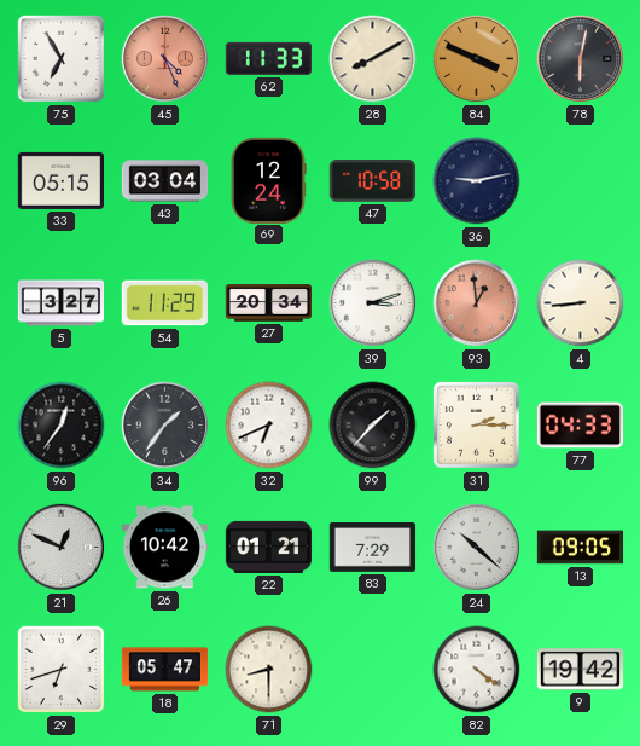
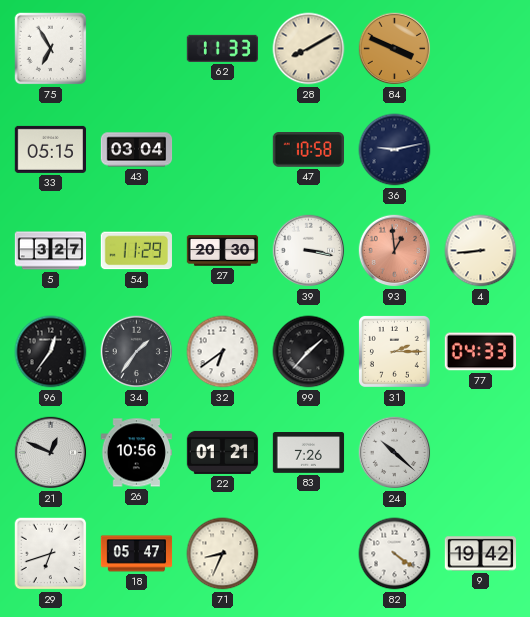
45: 4:26 -> none
78: 6:02 -> none
69: 12:24 -> none
27: 20:34 -> 20:30
39: 3:12 -> 3:17
32: 6:41 -> 6:39
26: 10:42 -> 10:56
83: 7:29 -> 7:26
13: 09:05 -> none
71: 8:30 -> 8:34
